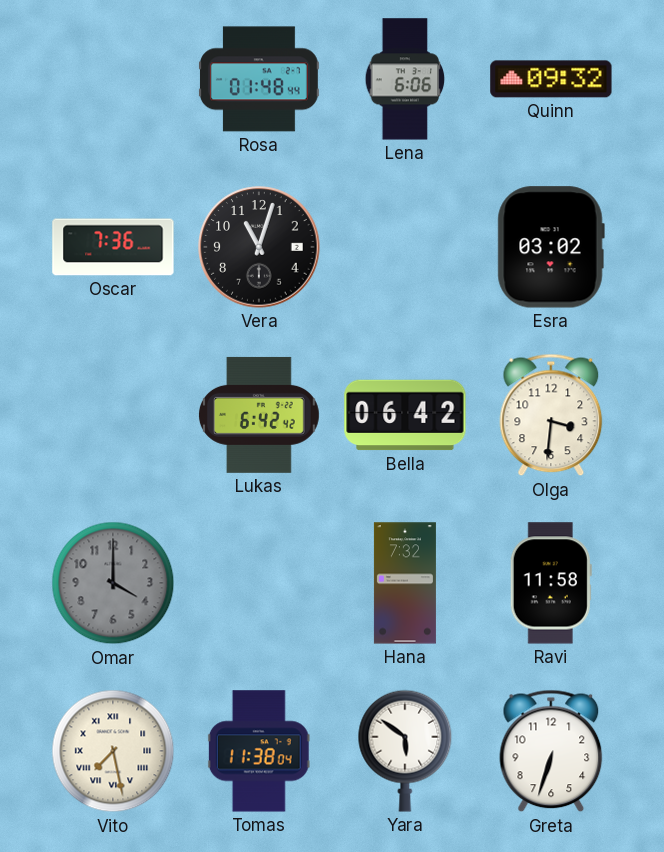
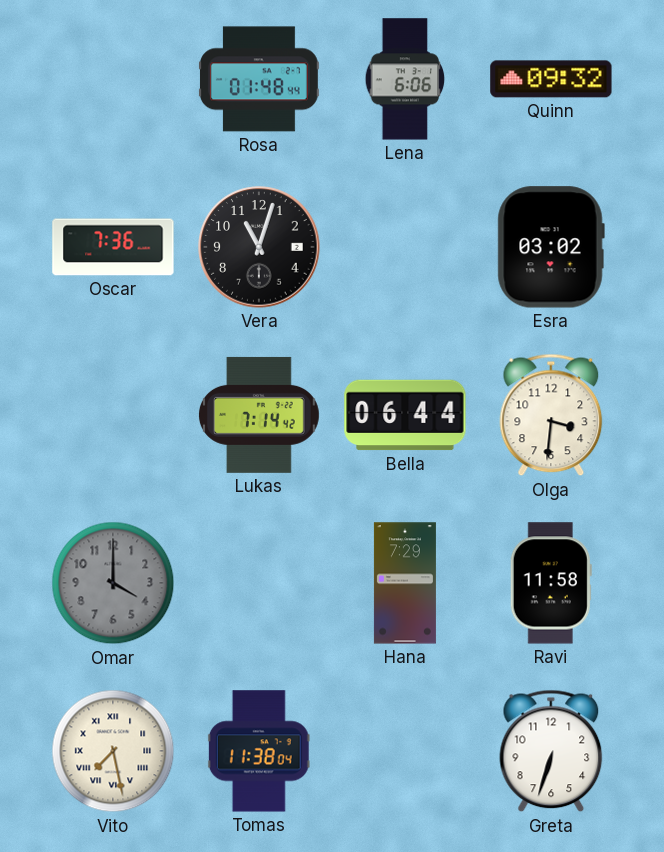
Lukas: 6:42 -> 7:14
Bella: 06:42 -> 06:44
Hana: 7:32 -> 7:29
Yara: 5:51 -> none
